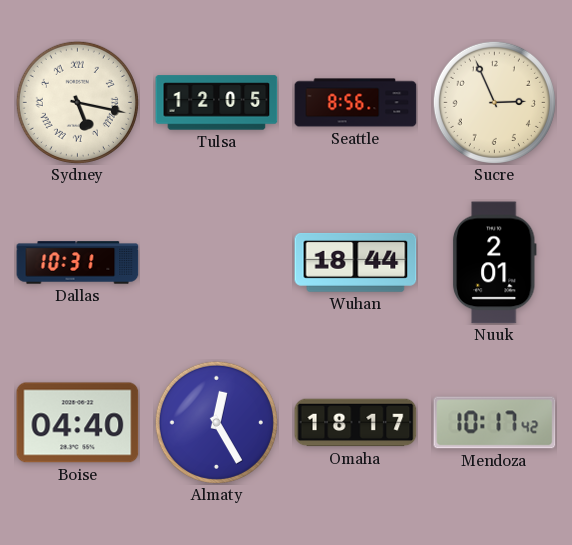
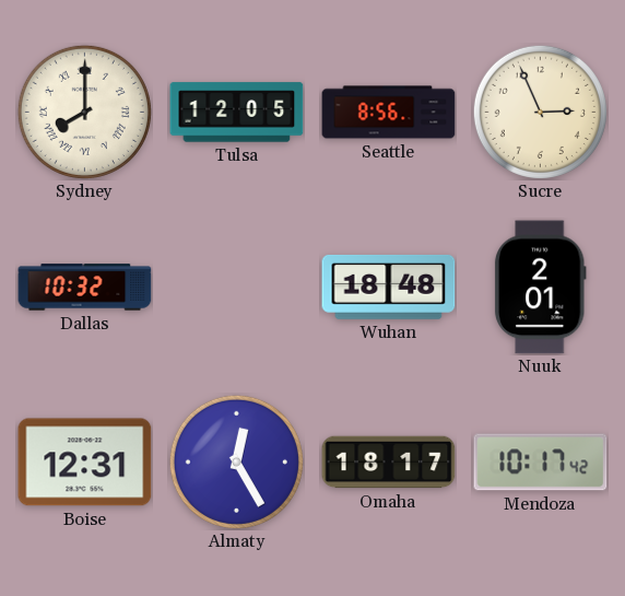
Sydney: 5:17 -> 8:00
Dallas: 10:31 -> 10:32
Wuhan: 18:44 -> 18:48
Boise: 04:40 -> 12:31
